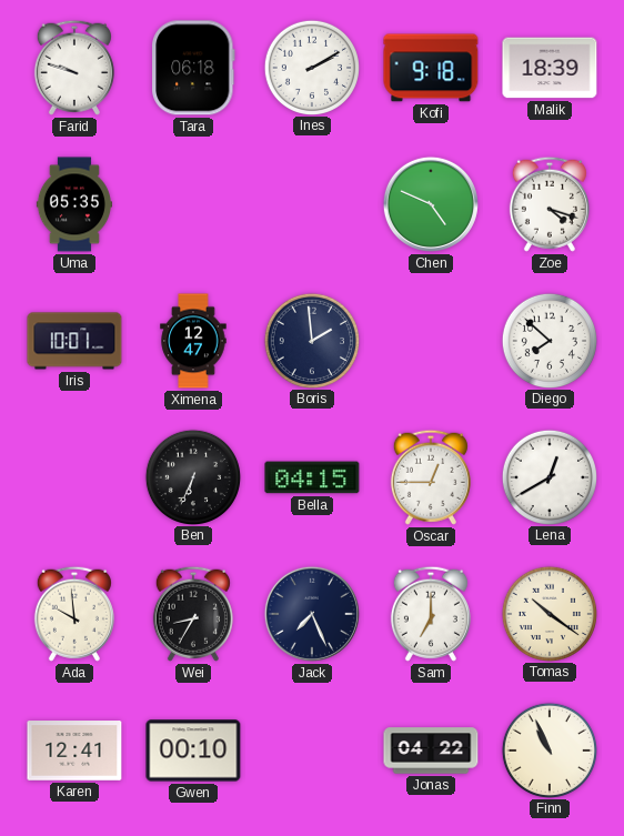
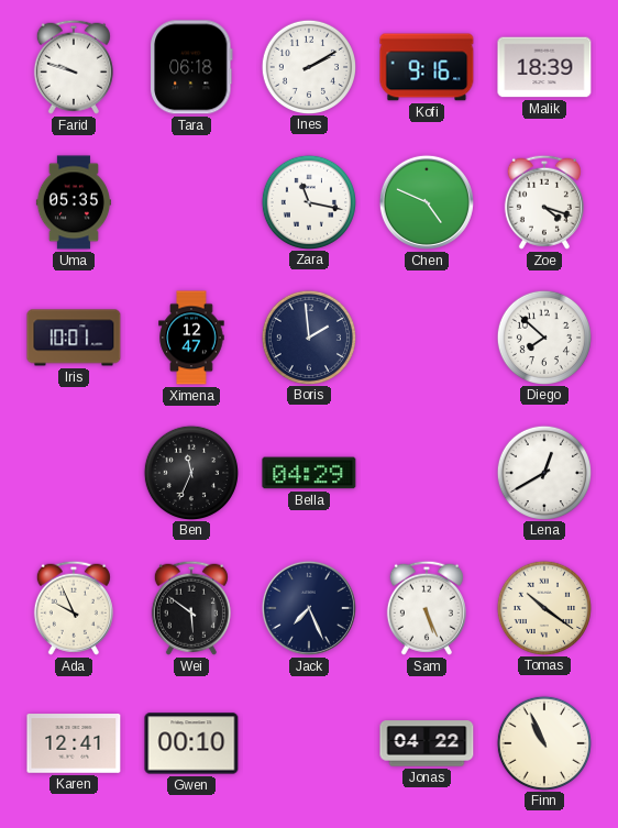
Kofi: 9:18 -> 9:16
Zara: none -> 11:17
Ben: 6:34 -> 11:34
Bella: 04:15 -> 04:29
Oscar: 12:45 -> none
Ada: 9:59 -> 9:56
Wei: 8:35 -> 5:51
Sam: 7:00 -> 5:26
